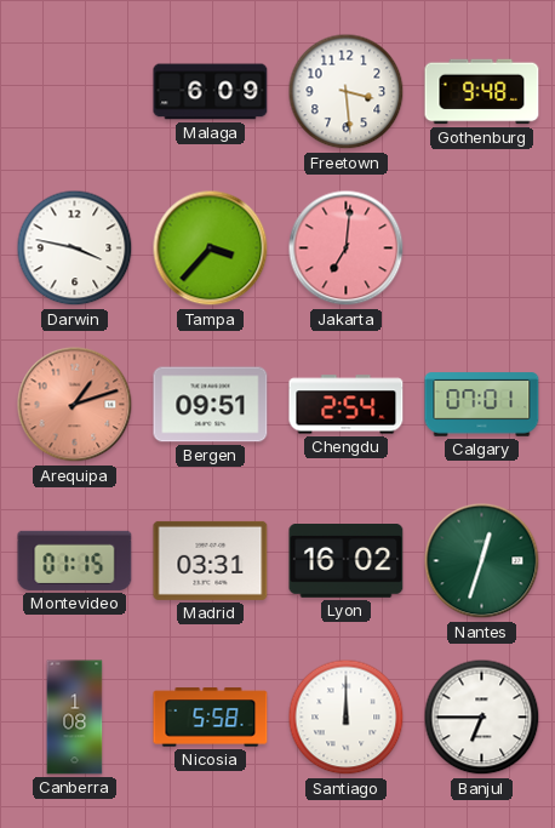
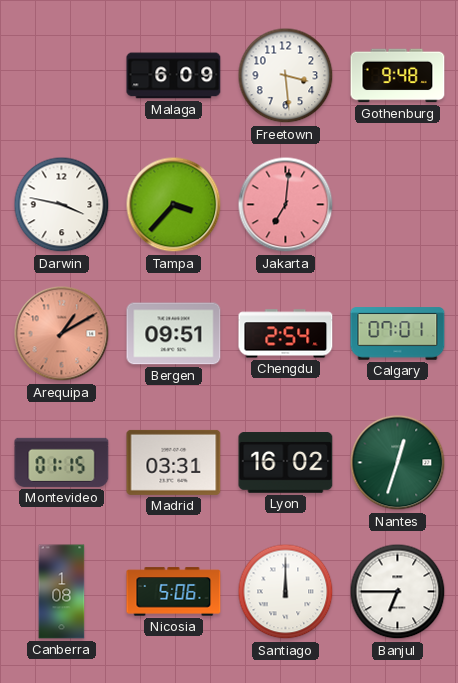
Arequipa: 1:12 -> 1:10
Nicosia: 5:58 -> 5:06
